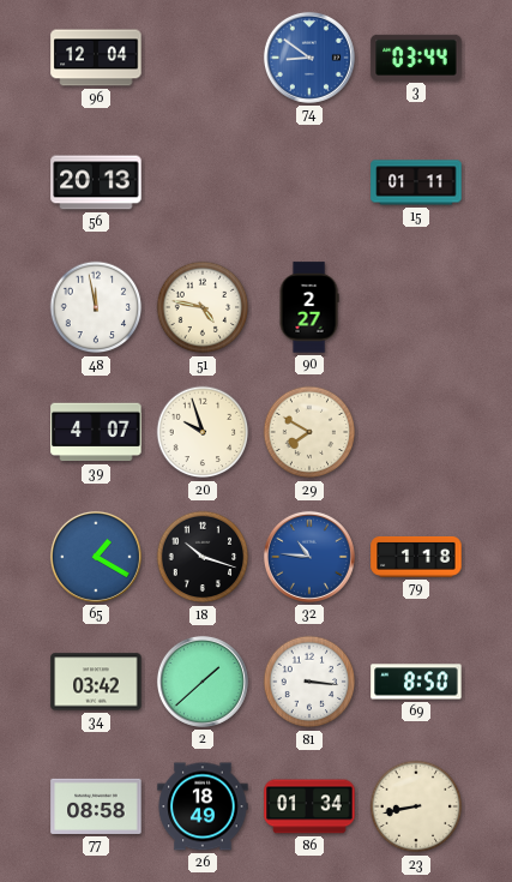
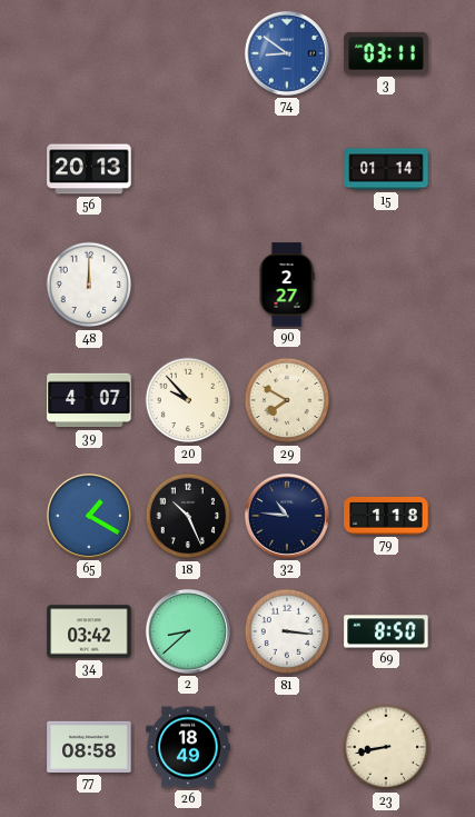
96: 12:04 -> none
3: 03:44 -> 03:11
15: 01:11 -> 01:14
48: 11:58 -> 12:00
51: 4:47 -> none
20: 9:57 -> 9:53
18: 10:18 -> 10:26
32 dial: blue -> navy
2: 1:38 -> 8:38
86: 01:34 -> none
